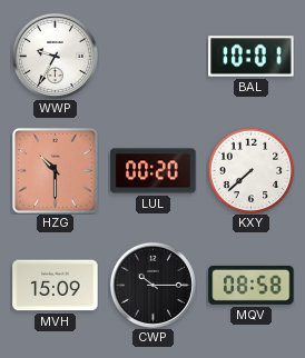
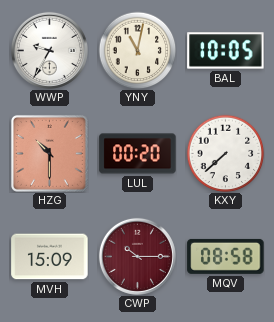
YNY: none -> 11:02
BAL: 10:01 -> 10:05
CWP dial: black -> burgundy
